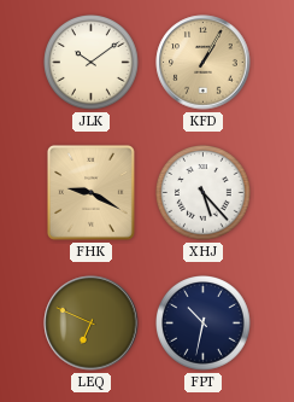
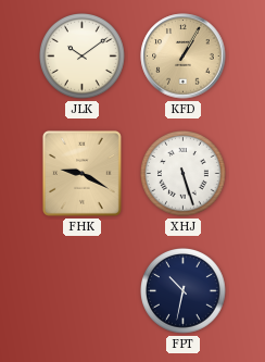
XHJ: 5:23 -> 5:27
LEQ: 6:49 -> none
